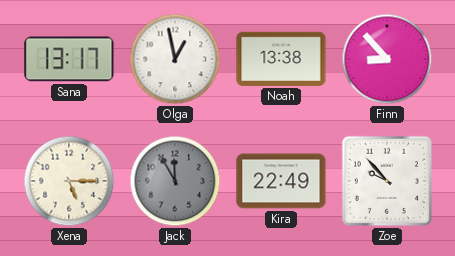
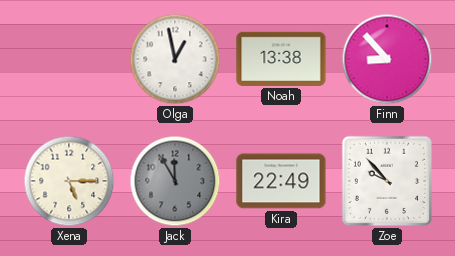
Sana: 13:17 -> none
